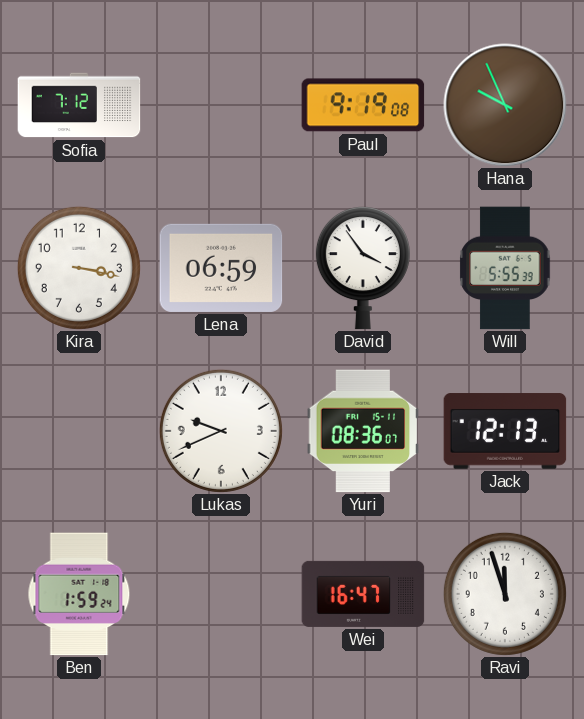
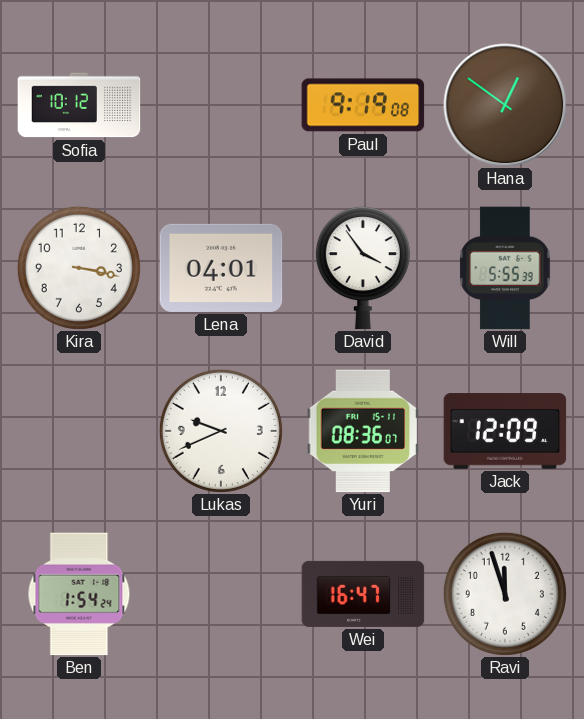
Sofia: 7:12 -> 10:12
Hana: 9:56 -> 12:51
Lena: 06:59 -> 04:01
Jack: 12:13 -> 12:09
Ben: 1:59 -> 1:54
